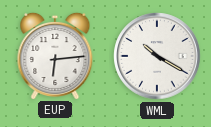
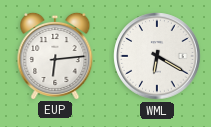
WML: 10:20 -> 6:20
